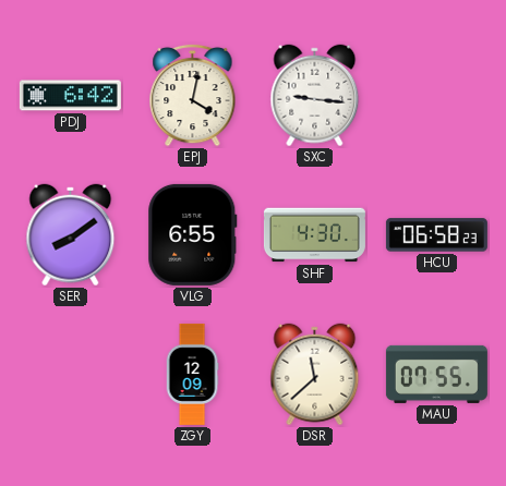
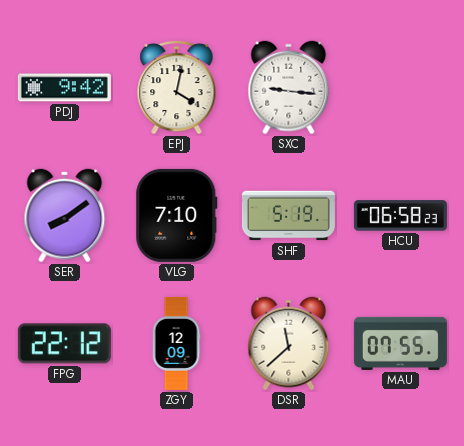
PDJ: 6:42 -> 9:42
VLG: 6:55 -> 7:10
SHF: 4:30 -> 5:19
FPG: none -> 22:12
